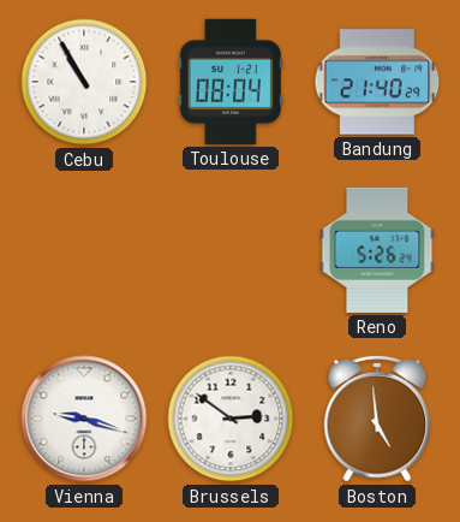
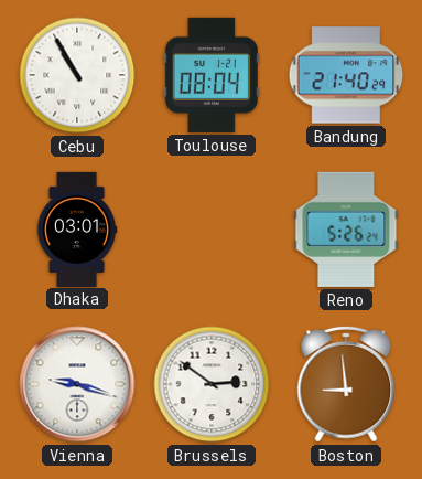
Dhaka: none -> 03:01
Boston: 4:59 -> 8:59
